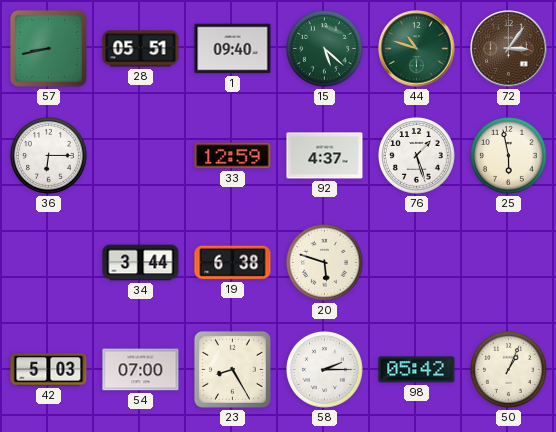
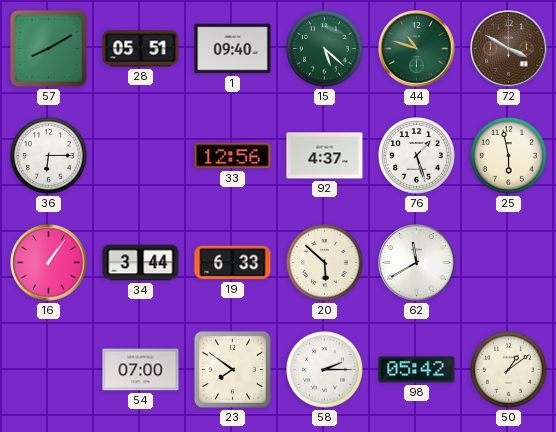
57: 8:43 -> 8:10
72: 3:06 -> 3:50
33: 12:59 -> 12:56
16: none -> 1:06
19: 6:38 -> 6:33
20: 5:48 -> 5:52
62: none -> 11:40
42: 5:03 -> none
23: 8:25 -> 7:51
50: 1:04 -> 1:09
